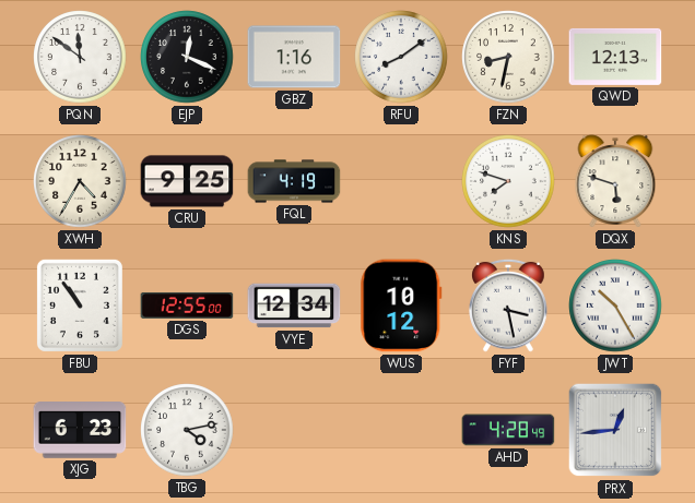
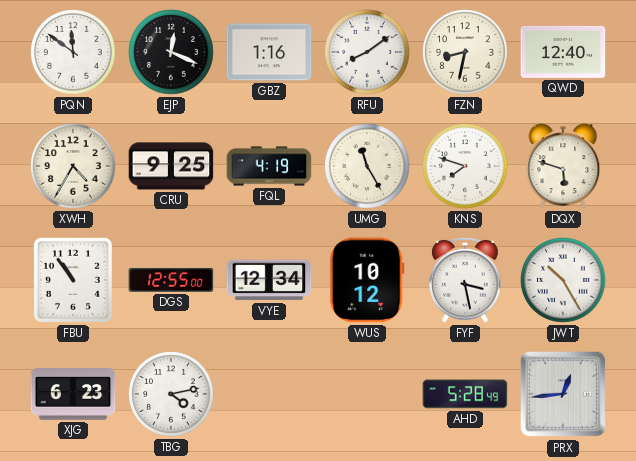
QWD: 12:13 -> 12:40
UMG: none -> 11:25
AHD: 4:28 -> 5:28
